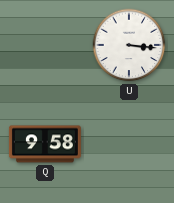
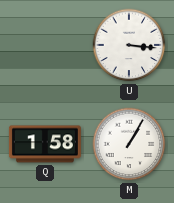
Q: 9:58 -> 1:58
M: none -> 1:05
